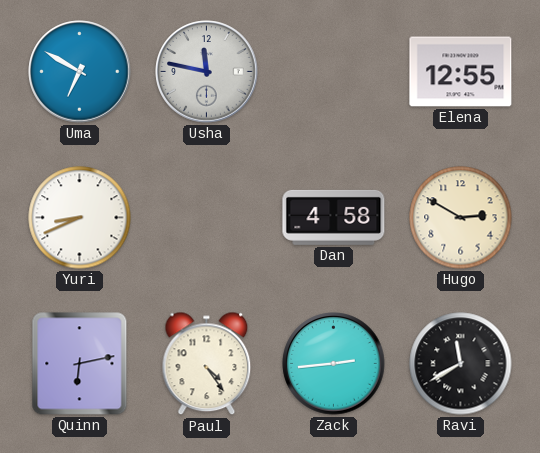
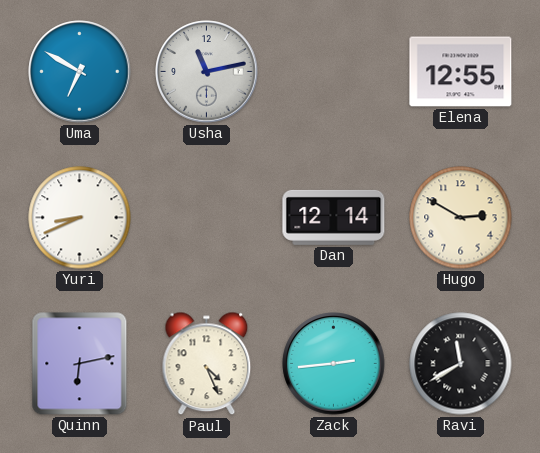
Usha: 11:47 -> 11:13
Dan: 4:58 -> 12:14
Paul: 4:24 -> 4:26
